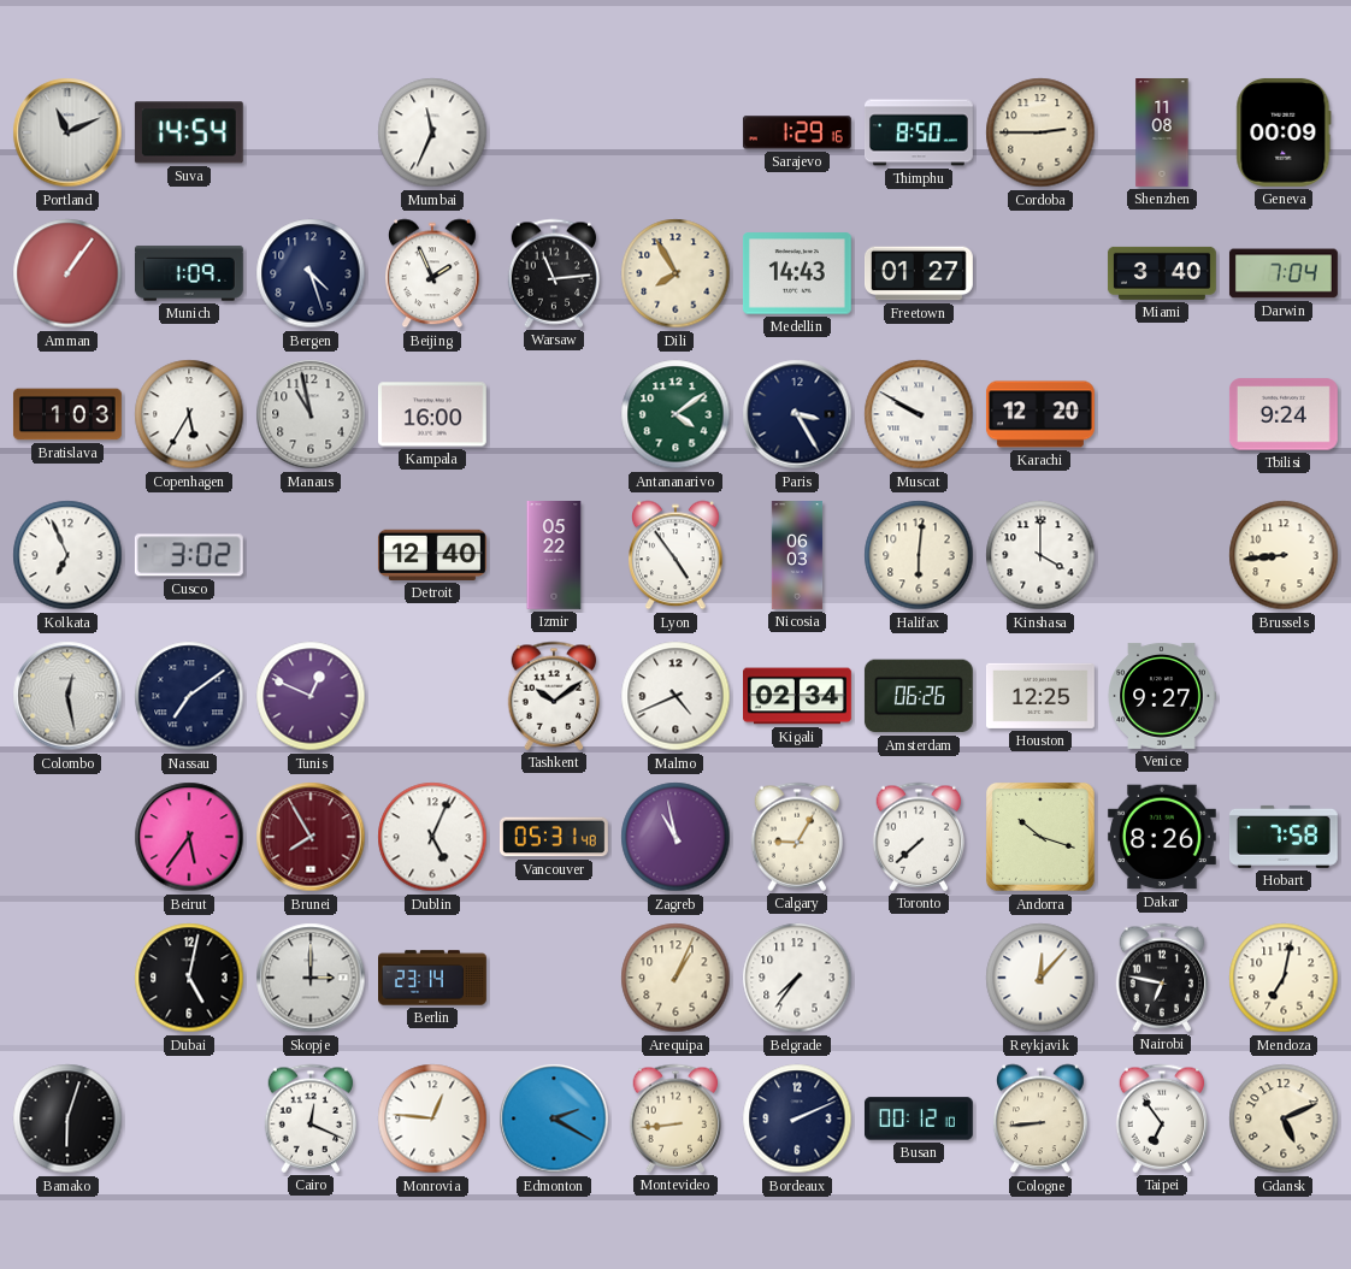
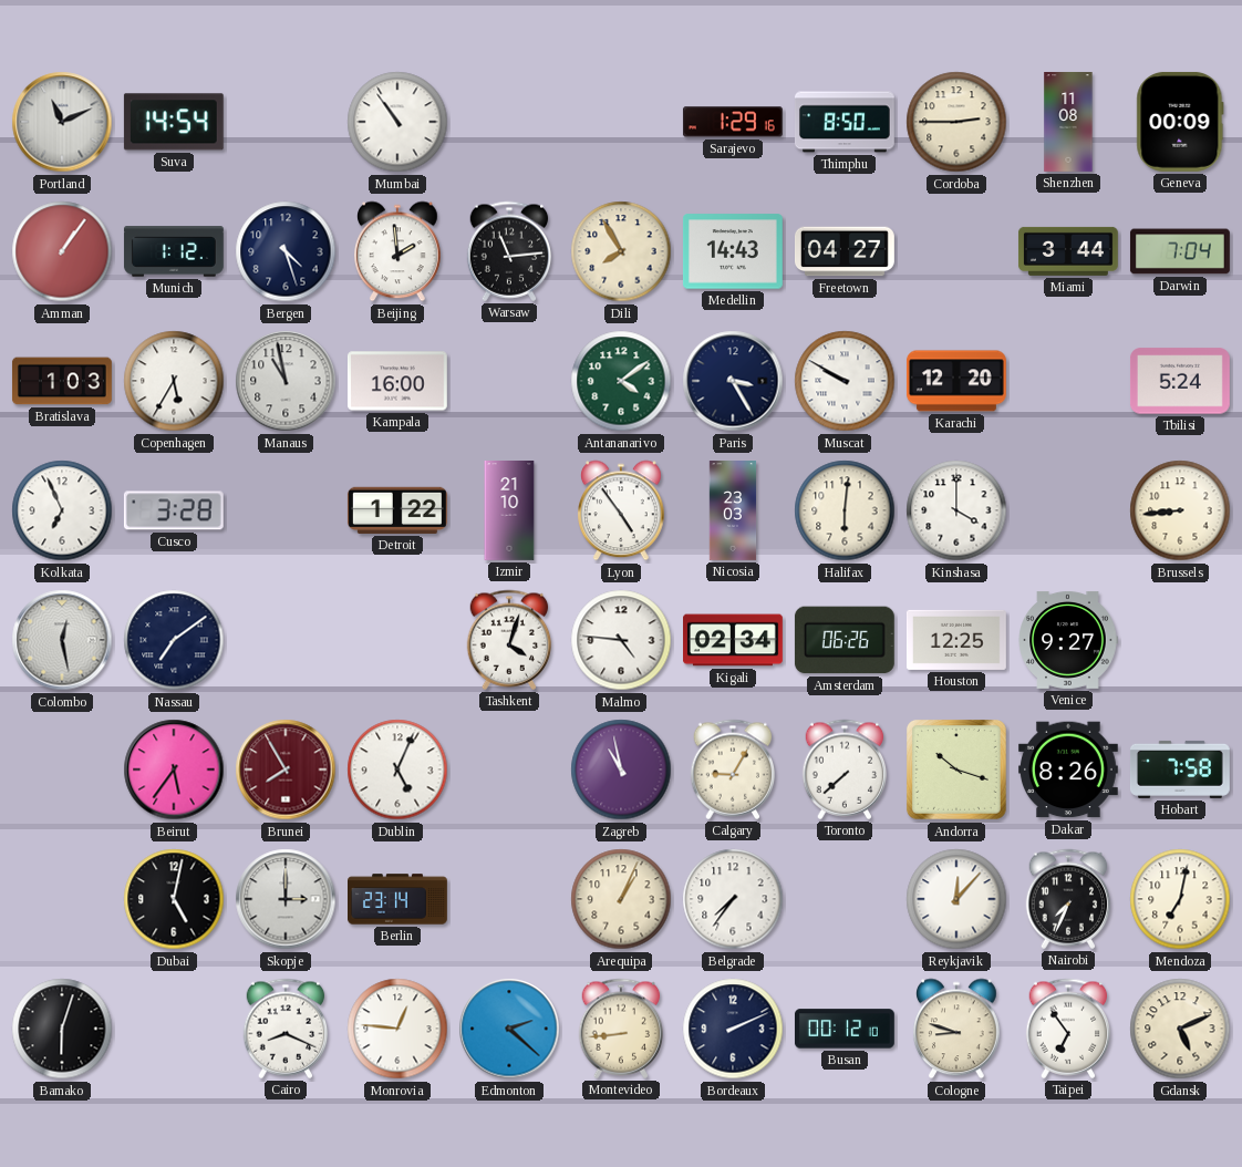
Mumbai: 11:34 -> 10:54
Munich: 1:09 -> 1:12
Beijing: 1:56 -> 1:59
Freetown: 01:27 -> 04:27
Miami: 3:40 -> 3:44
Tbilisi: 9:24 -> 5:24
Cusco: 3:02 -> 3:28
Detroit: 12:40 -> 1:22
Izmir: 05:22 -> 21:10
Nicosia: 06:03 -> 23:03
Tunis: 12:49 -> none
Tashkent: 10:09 -> 4:03
Malmo: 4:41 -> 4:46
Vancouver: 05:31 -> none
Nairobi: 6:47 -> 7:34
Cairo: 12:19 -> 8:19
Edmonton: 2:20 -> 2:22
Cologne: 8:44 -> 8:48
